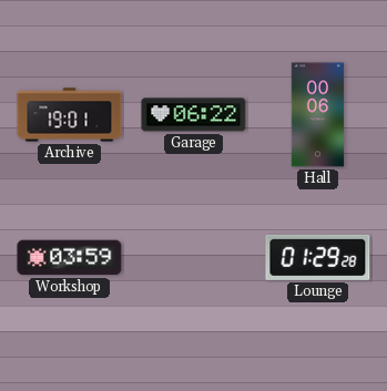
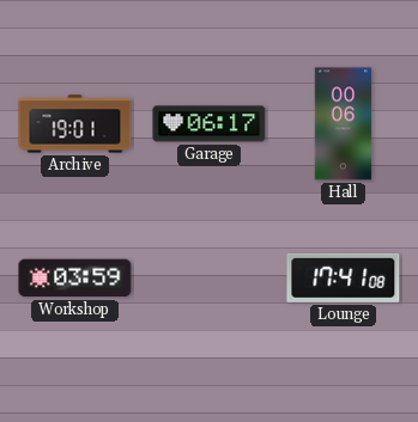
Garage: 06:22 -> 06:17
Lounge: 01:29 -> 17:41
